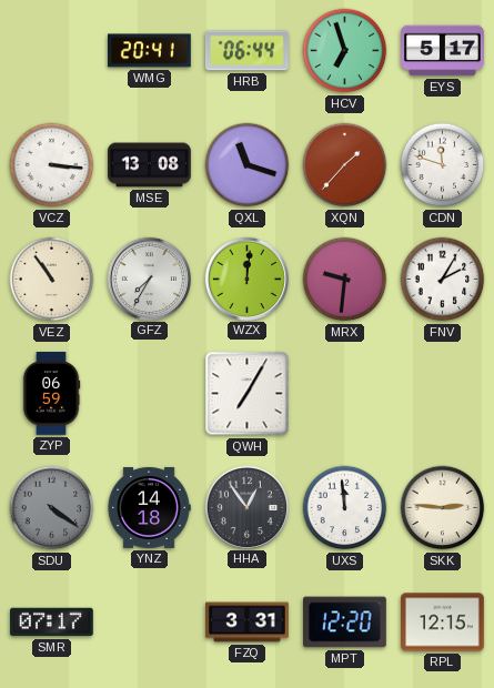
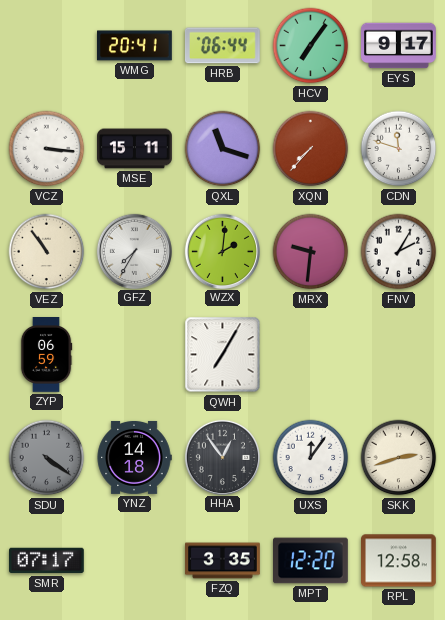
HCV: 6:57 -> 7:06
EYS: 5:17 -> 9:17
MSE: 13:08 -> 15:11
XQN: 1:37 -> 7:37
WZX: 12:01 -> 2:01
UXS: 11:59 -> 12:06
SKK: 2:46 -> 2:42
FZQ: 3:31 -> 3:35
RPL: 12:15 -> 12:58
